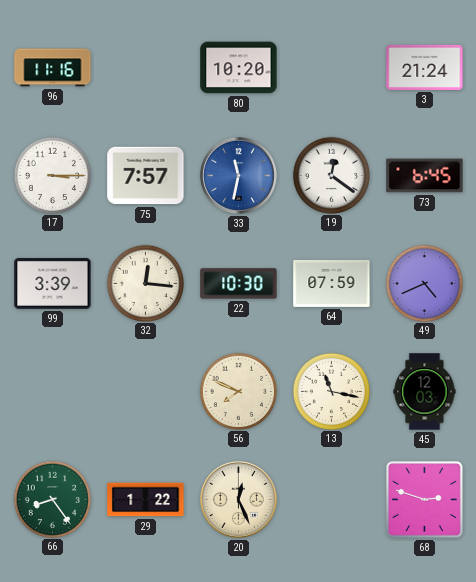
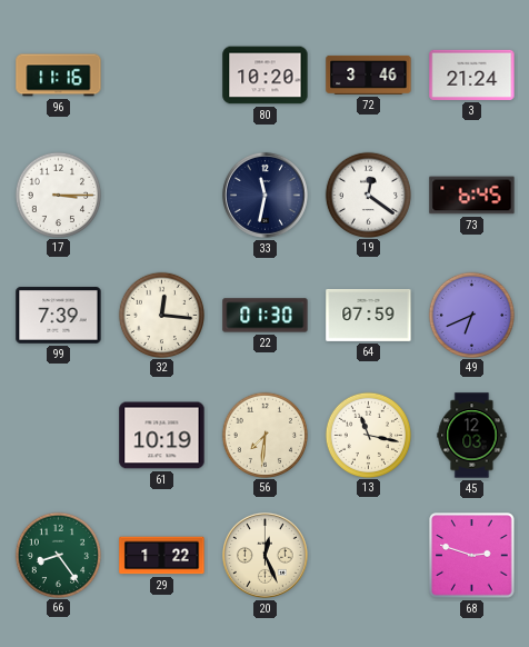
72: none -> 3:46
75: 7:57 -> none
33 dial: blue -> navy
99: 3:39 -> 7:39
22: 10:30 -> 01:30
49: 4:41 -> 6:41
61: none -> 10:19
56: 7:49 -> 7:31
